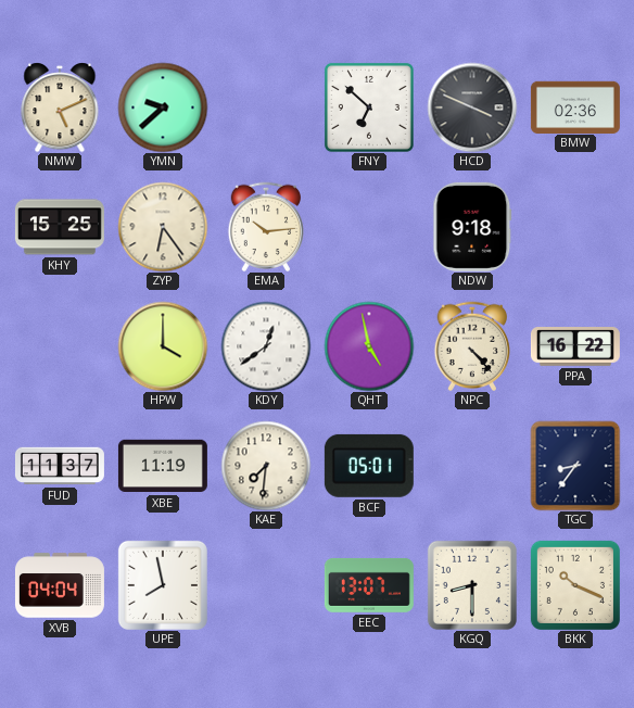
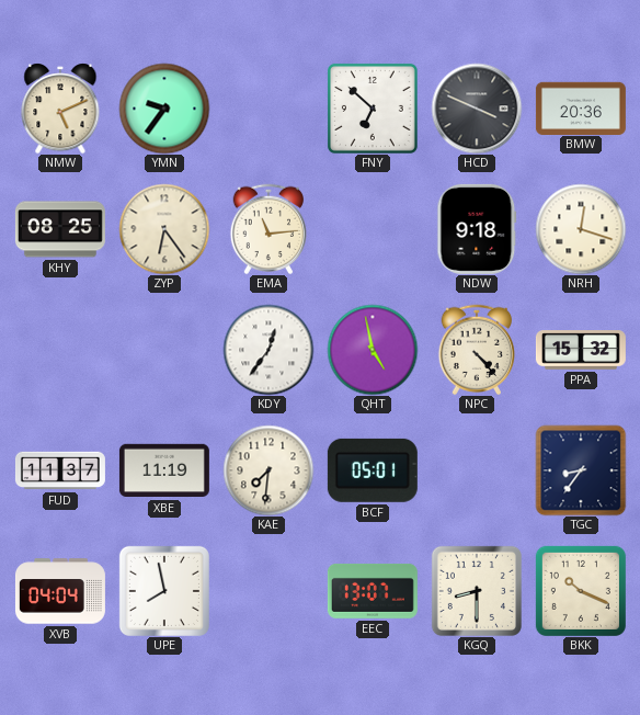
YMN: 9:38 -> 9:36
BMW: 02:36 -> 20:36
KHY: 15:25 -> 08:25
EMA: 10:14 -> 11:14
NRH: none -> 12:18
HPW: 4:00 -> none
KDY: 12:39 -> 12:36
PPA: 16:22 -> 15:32
